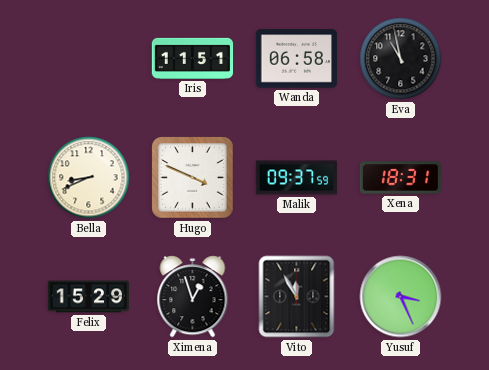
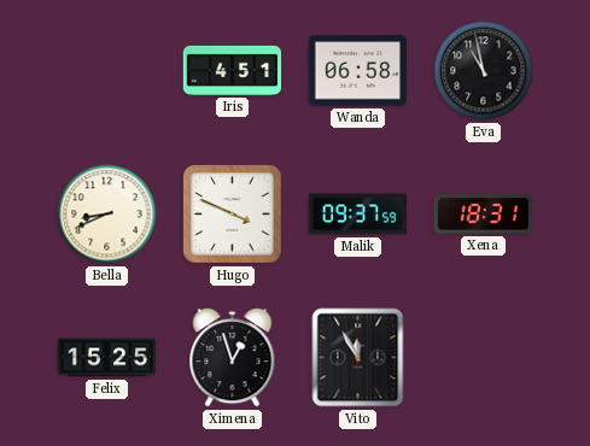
Iris: 11:51 -> 4:51
Felix: 15:29 -> 15:25
Yusuf: 3:26 -> none
